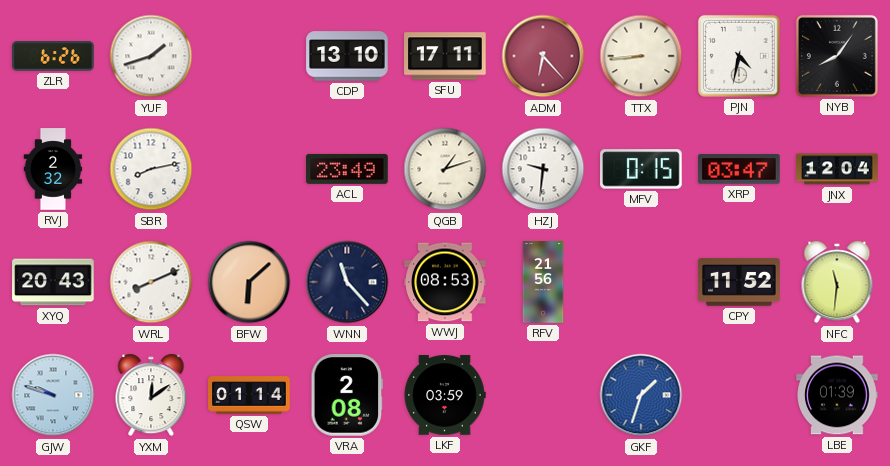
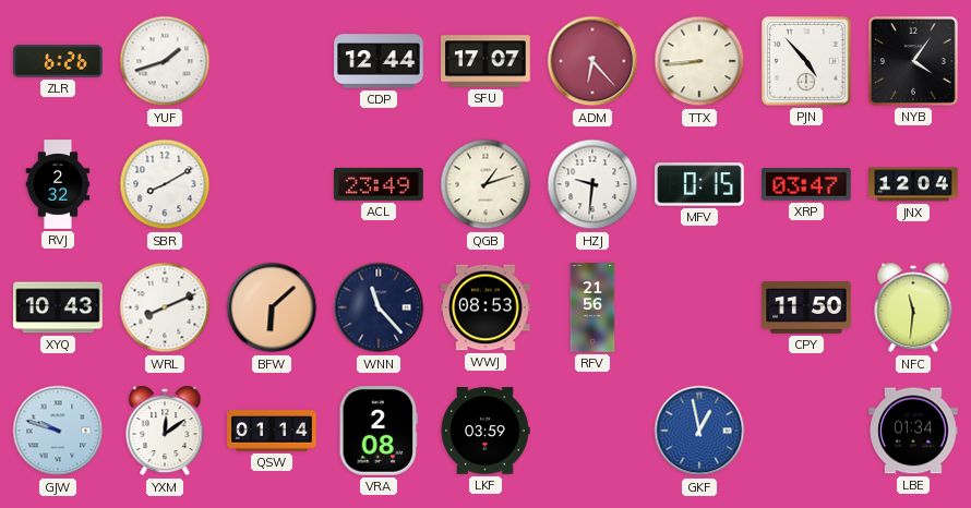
CDP: 13:10 -> 12:44
SFU: 17:11 -> 17:07
PJN: 4:32 -> 4:53
NYB: 8:06 -> 4:06
SBR: 8:13 -> 8:10
XYQ: 20:43 -> 10:43
CPY: 11:52 -> 11:50
GKF: 1:33 -> 12:58
LBE: 01:39 -> 01:34
